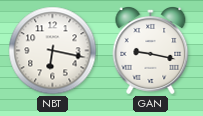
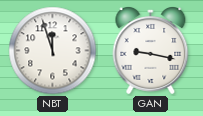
NBT: 6:17 -> 11:57
